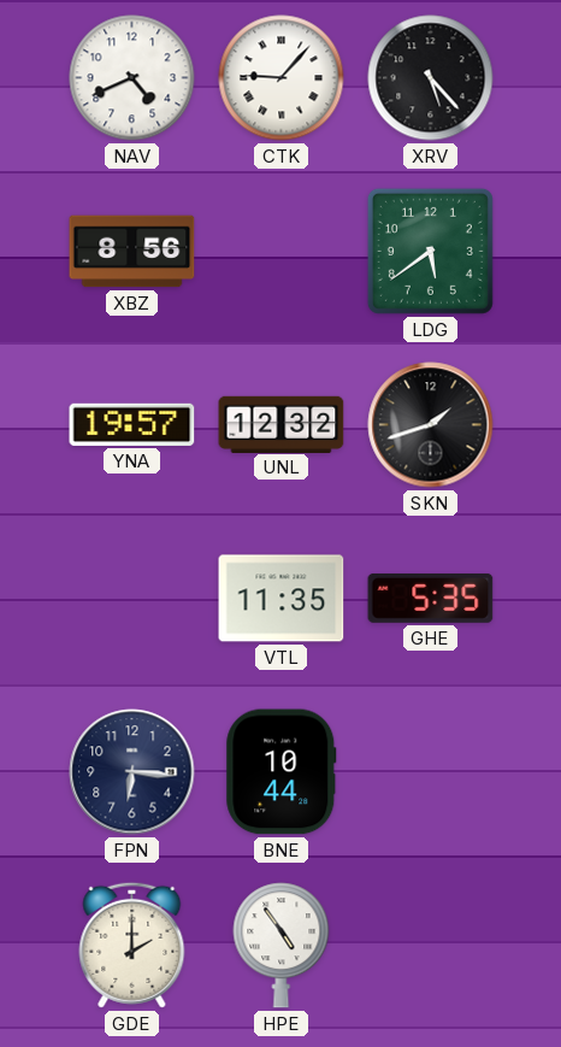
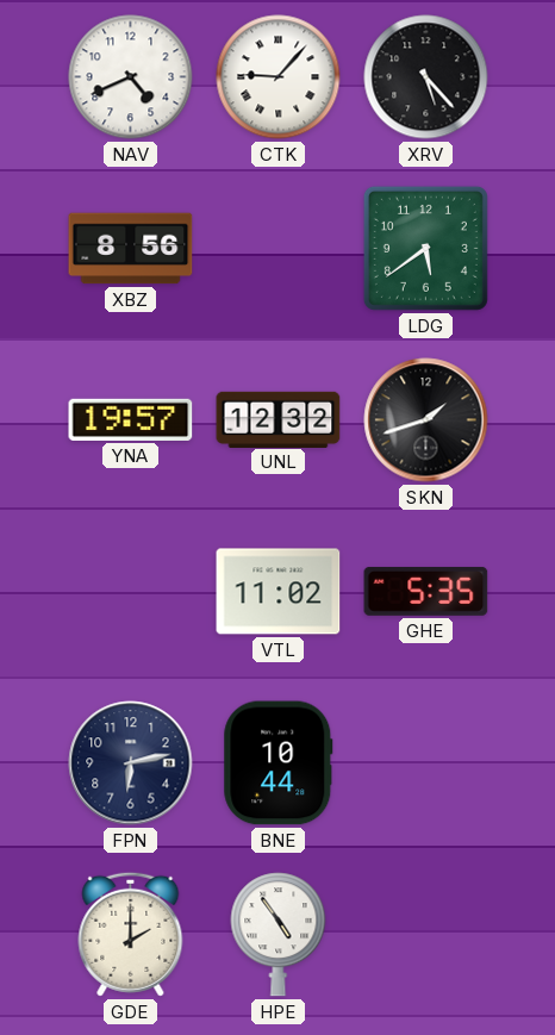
VTL: 11:35 -> 11:02
FPN: 6:16 -> 6:13
